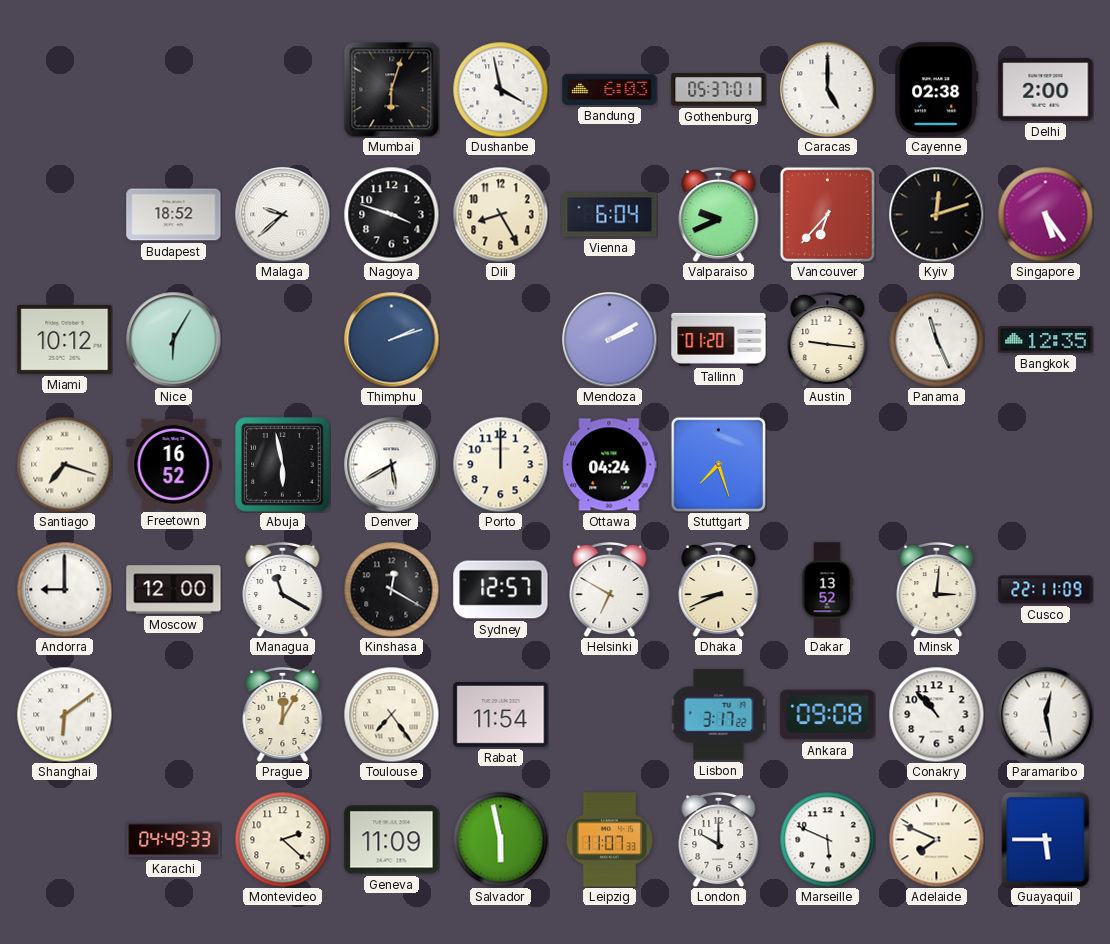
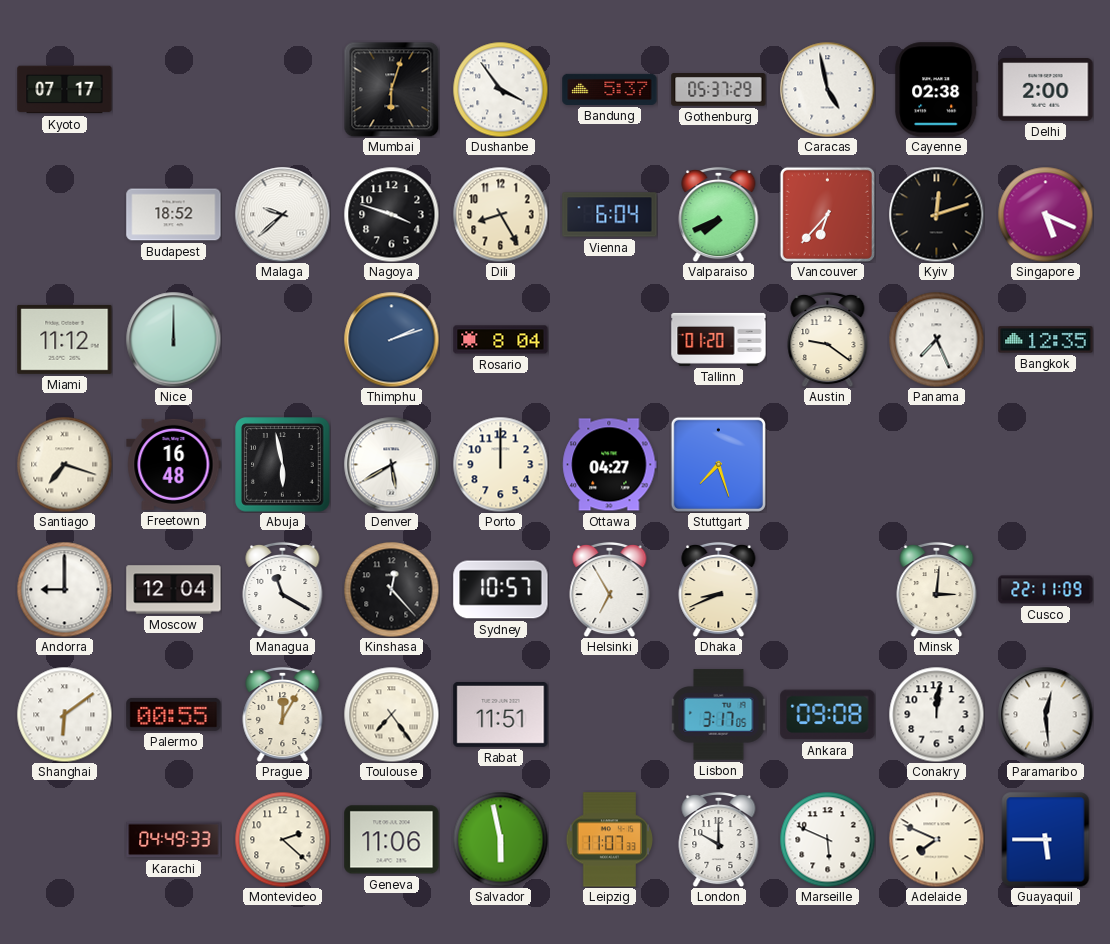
Kyoto: none -> 07:17
Dushanbe: 3:58 -> 3:54
Bandung: 6:03 -> 5:37
Gothenburg: 05:37:01 -> 05:37:29
Caracas: 5:00 -> 4:58
Valparaiso: 9:41 -> 7:41
Singapore: 5:24 -> 5:19
Miami: 10:12 -> 11:12
Nice: 6:05 -> 12:00
Rosario: none -> 8:04
Mendoza: 2:10 -> none
Austin: 9:16 -> 9:21
Panama: 11:26 -> 7:26
Freetown: 16:52 -> 16:48
Ottawa: 04:24 -> 04:27
Moscow: 12:00 -> 12:04
Kinshasa: 12:20 -> 12:23
Sydney: 12:57 -> 10:57
Helsinki: 6:50 -> 6:55
Dakar: 13:52 -> none
Palermo: none -> 00:55
Rabat: 11:54 -> 11:51
Lisbon: 3:17:22 -> 3:17:05
Conakry: 10:53 -> 12:01
Paramaribo: 12:28 -> 12:29
Geneva: 11:09 -> 11:06
